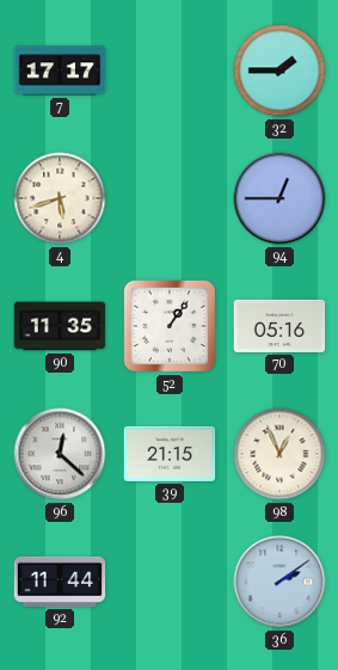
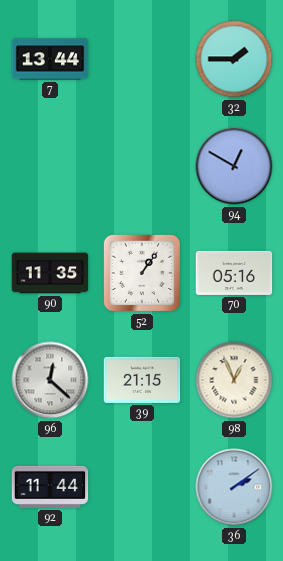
7: 17:17 -> 13:44
4: 5:42 -> none
94: 12:45 -> 12:50
